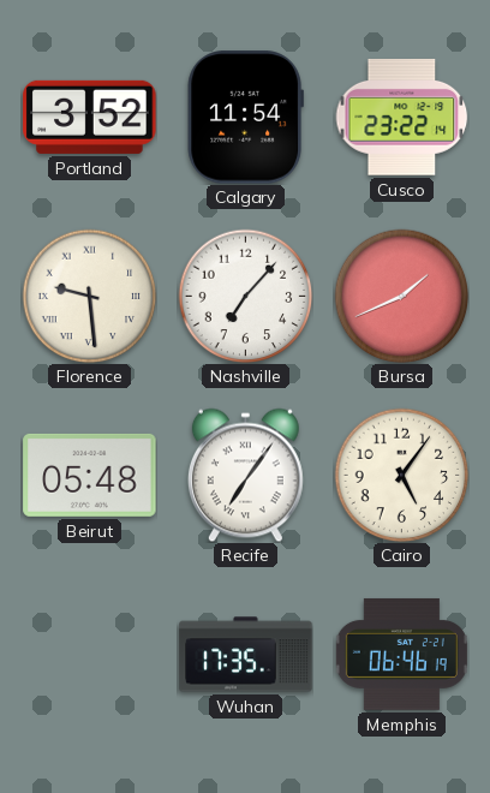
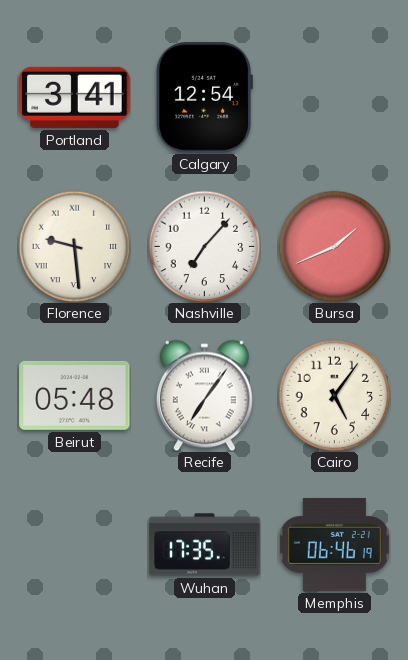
Portland: 3:52 -> 3:41
Calgary: 11:54 -> 12:54
Cusco: 23:22 -> none
